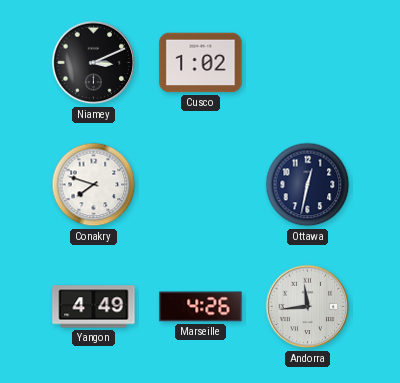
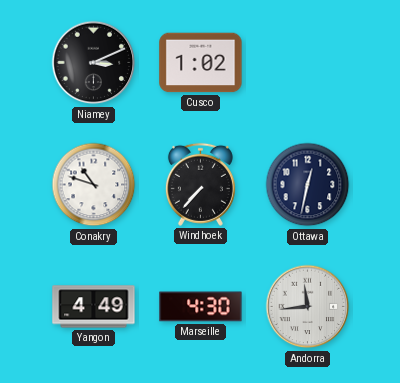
Conakry: 7:48 -> 10:48
Windhoek: none -> 7:37
Marseille: 4:26 -> 4:30
